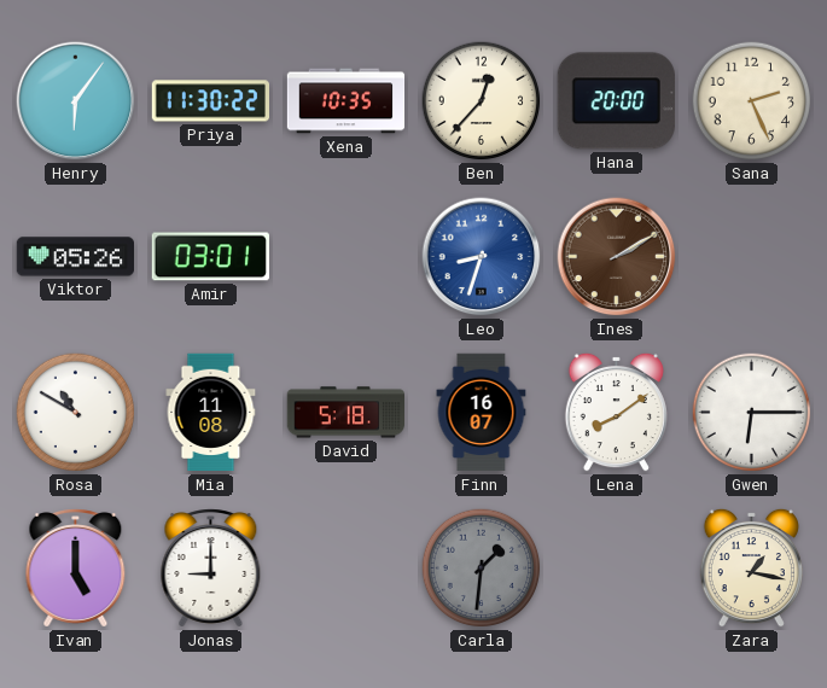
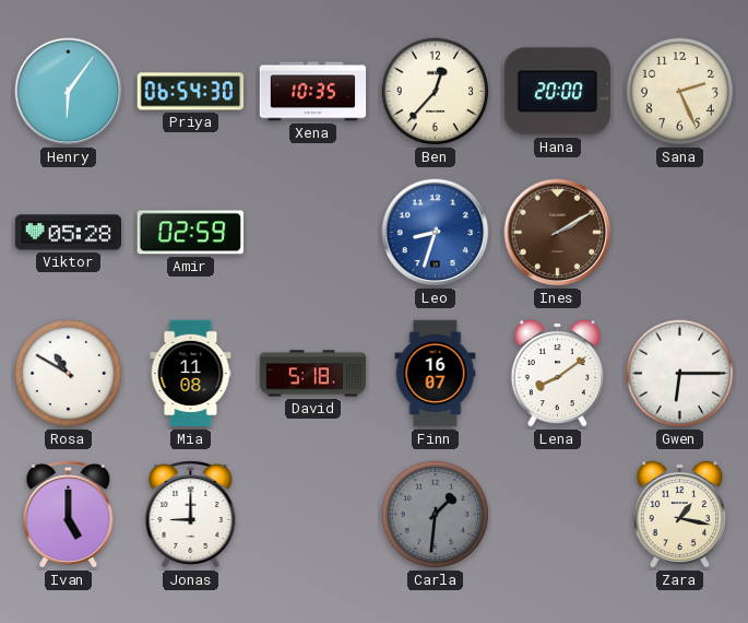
Priya: 11:30 -> 06:54
Viktor: 05:26 -> 05:28
Amir: 03:01 -> 02:59
